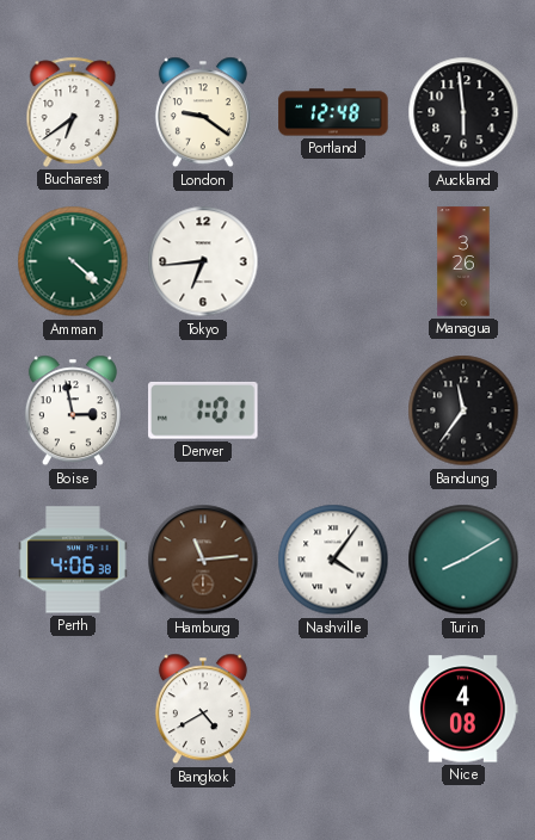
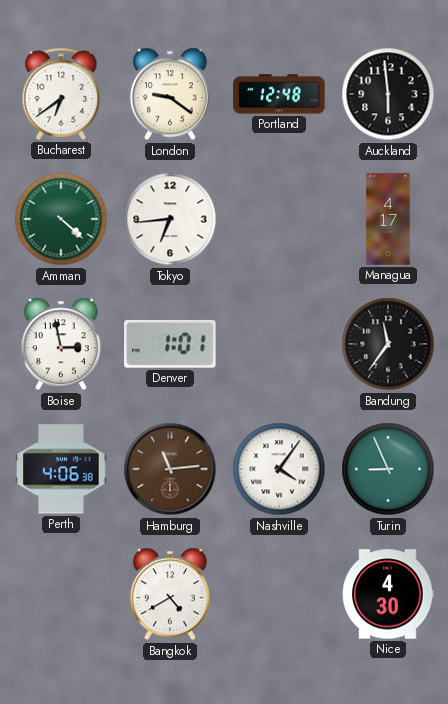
Managua: 3:26 -> 4:17
Turin: 8:10 -> 8:56
Nice: 4:08 -> 4:30
